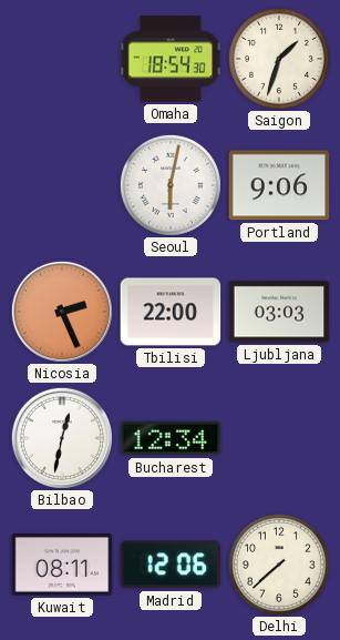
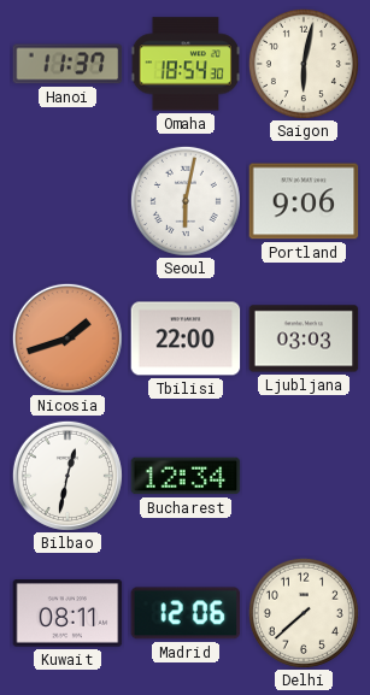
Hanoi: none -> 11:37
Saigon: 1:33 -> 6:02
Nicosia: 2:26 -> 1:42
